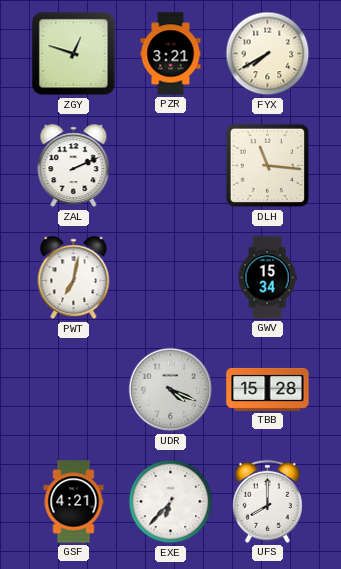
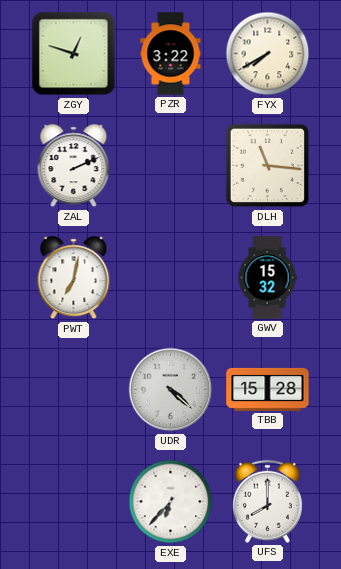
PZR: 3:21 -> 3:22
GWV: 15:34 -> 15:32
UDR: 4:19 -> 4:22
GSF: 4:21 -> none
